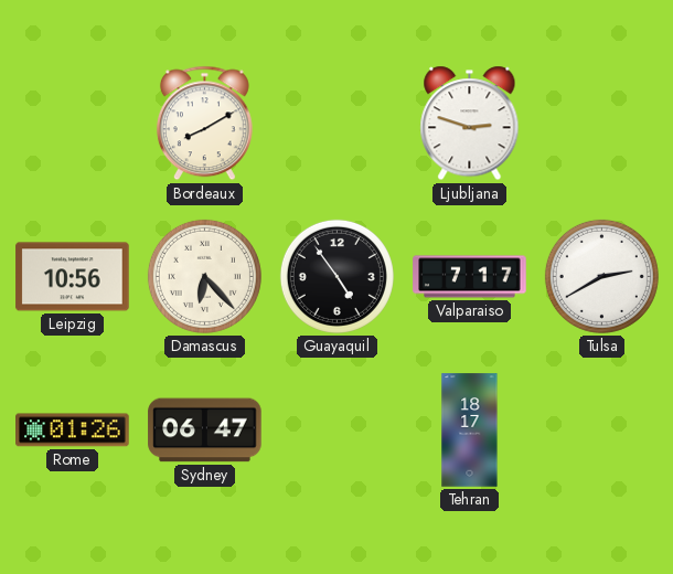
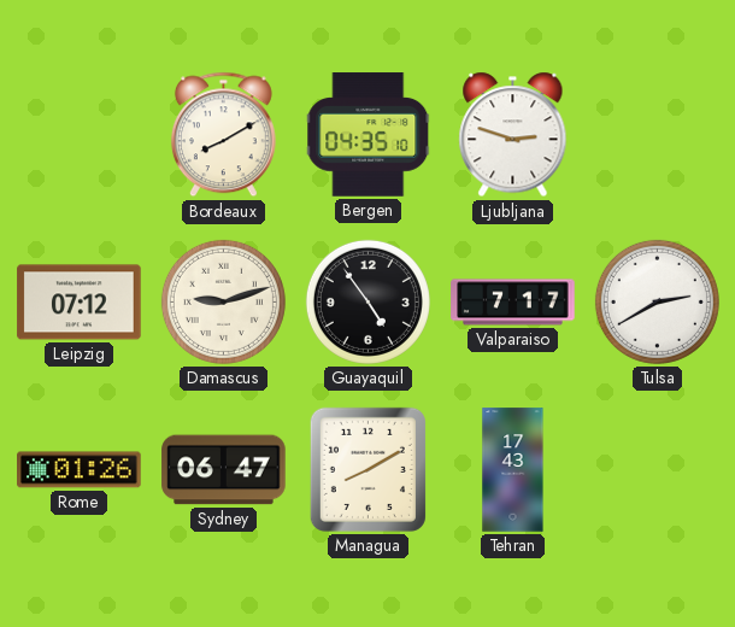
Bergen: none -> 04:35
Leipzig: 10:56 -> 07:12
Damascus: 6:23 -> 9:12
Managua: none -> 8:10
Tehran: 18:17 -> 17:43
